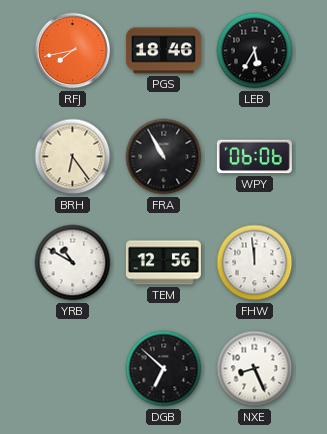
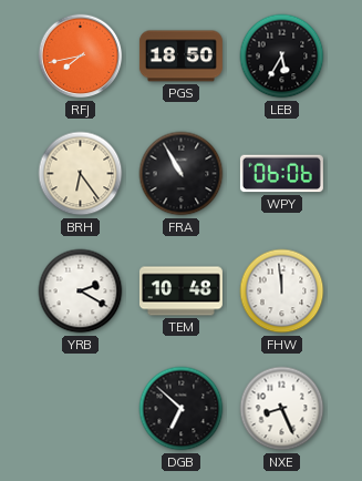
PGS: 18:46 -> 18:50
YRB: 10:50 -> 2:20
TEM: 12:56 -> 10:48
